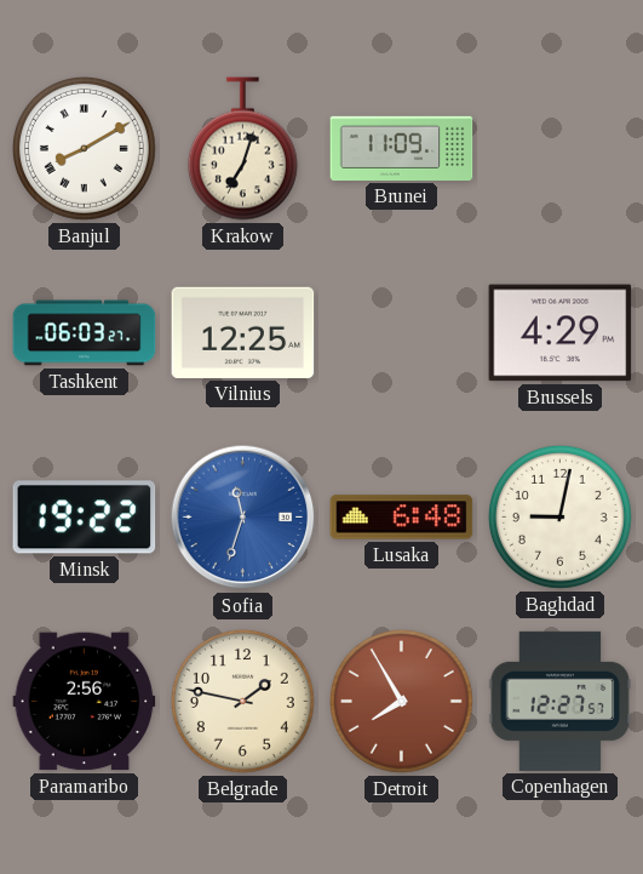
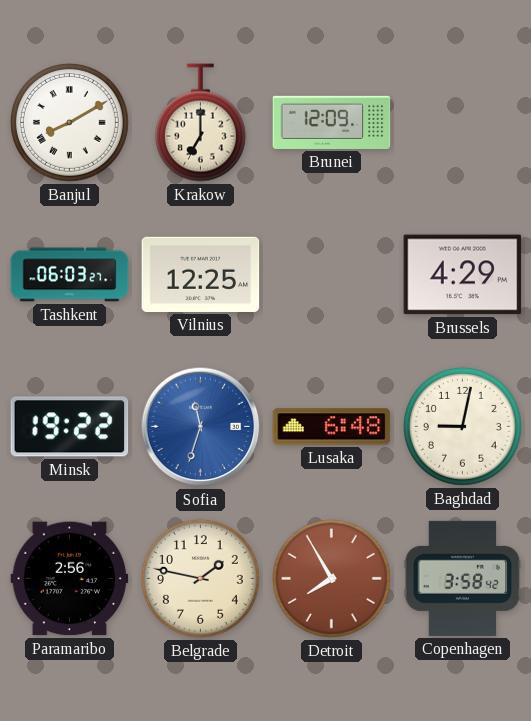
Krakow: 7:03 -> 7:00
Brunei: 11:09 -> 12:09
Copenhagen: 12:27 -> 3:58
